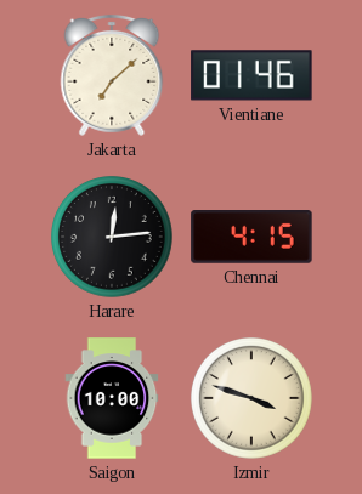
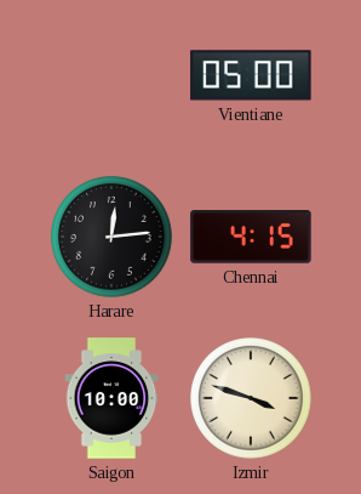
Jakarta: 7:08 -> none
Vientiane: 01:46 -> 05:00
